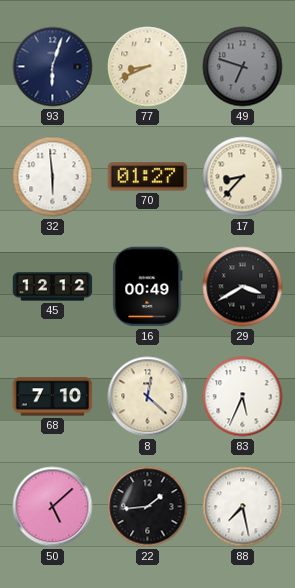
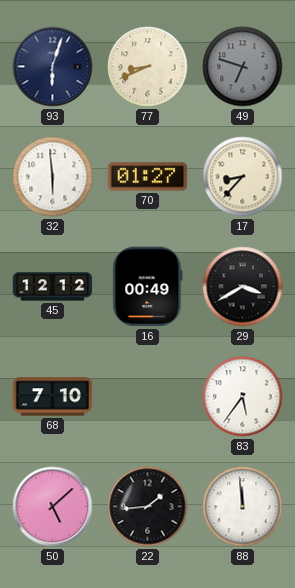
8: 12:22 -> none
83: 5:34 -> 5:36
88: 7:28 -> 11:59
